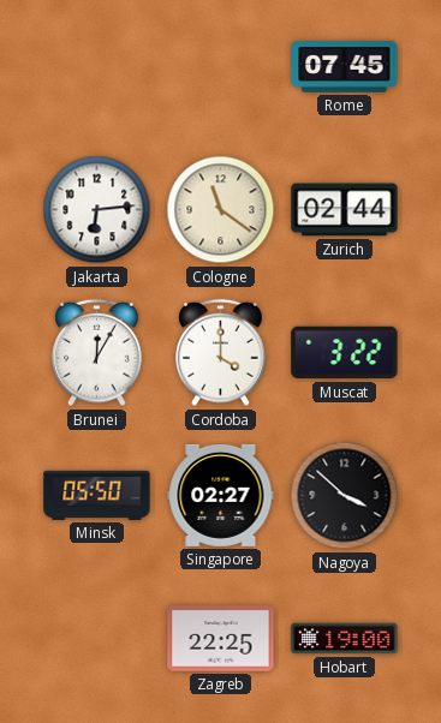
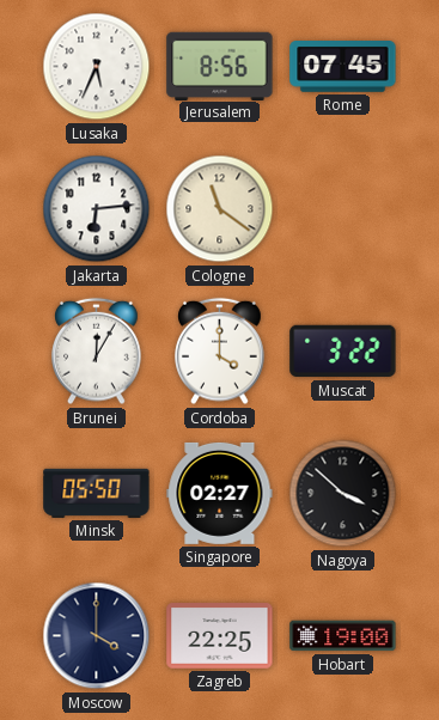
Lusaka: none -> 5:34
Jerusalem: none -> 8:56
Zurich: 02:44 -> none
Moscow: none -> 4:00
